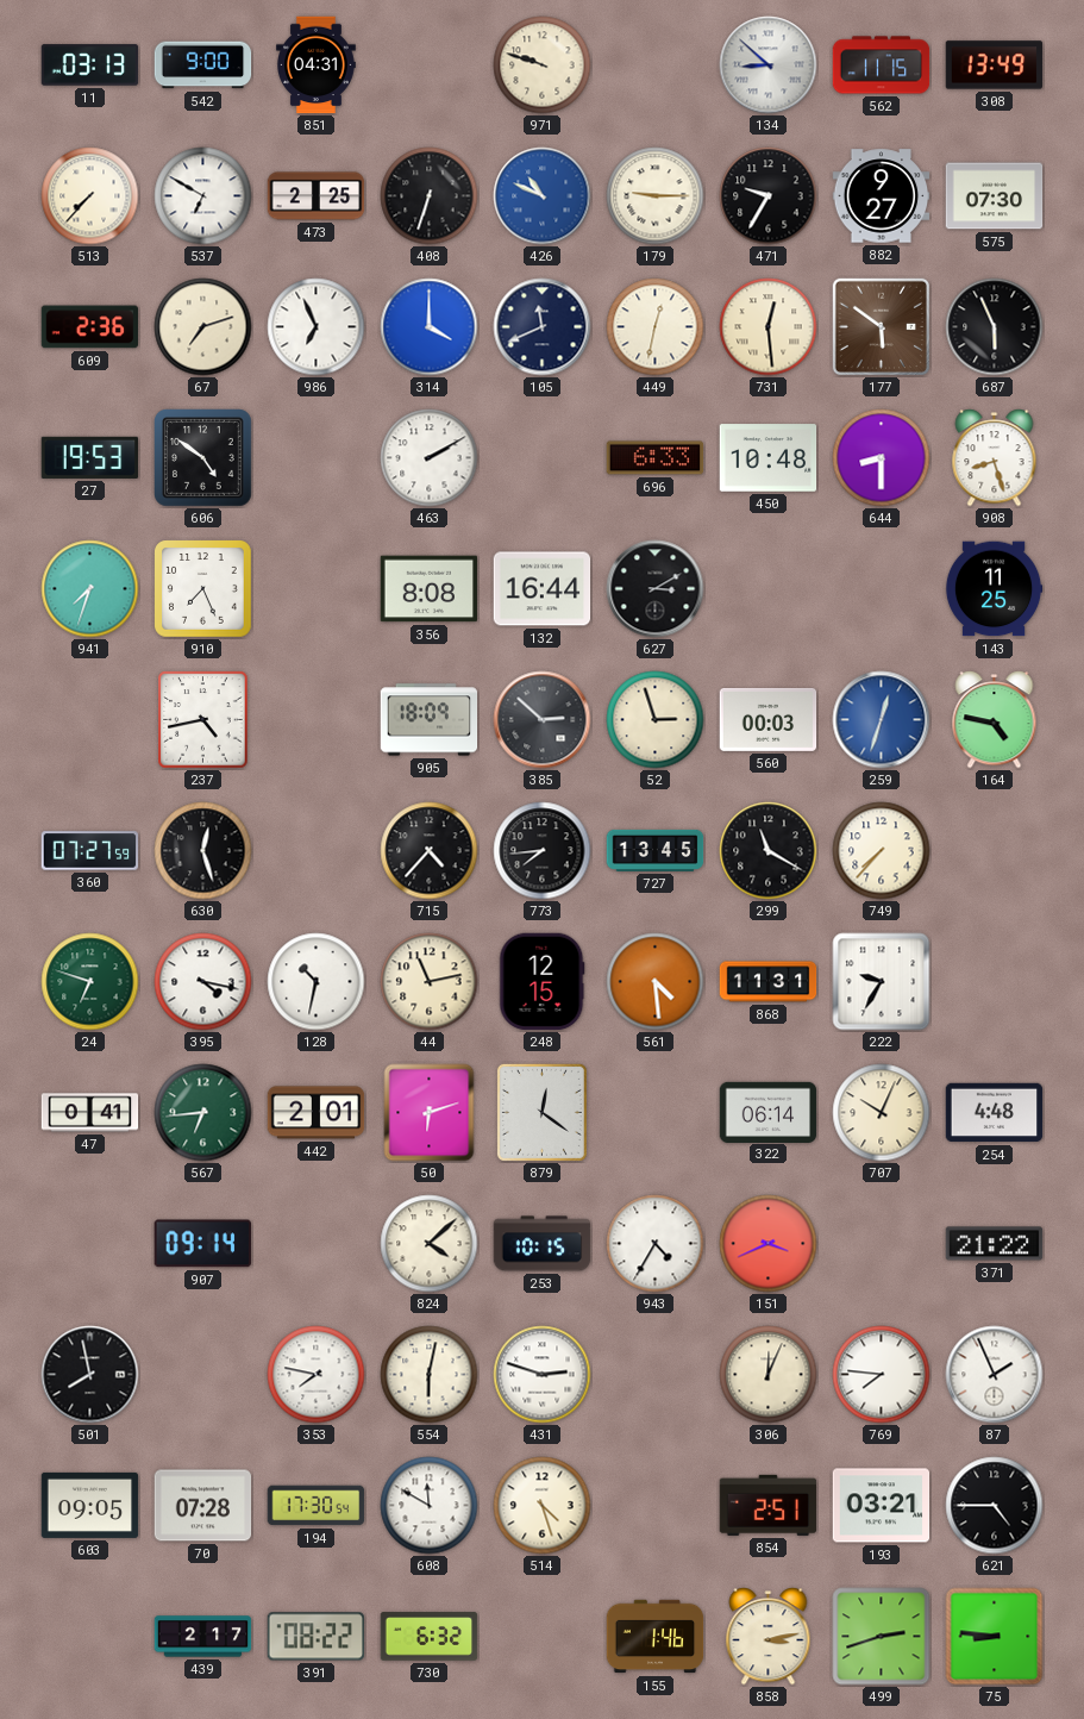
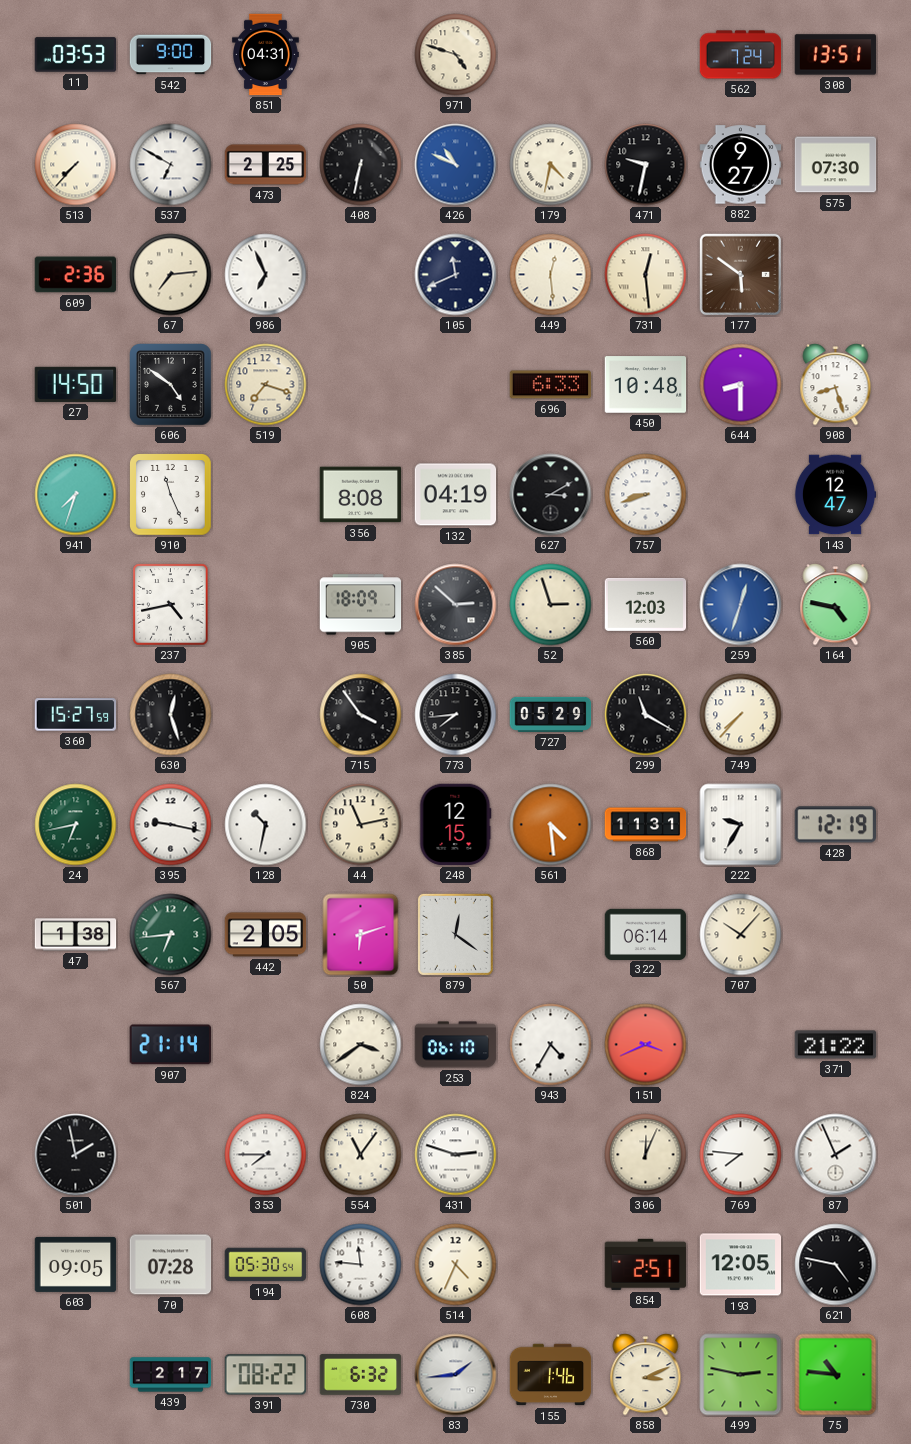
11: 03:13 -> 03:53
971: 9:48 -> 4:48
134: 8:52 -> none
562: 11:15 -> 7:24
308: 13:49 -> 13:51
408: 6:33 -> 6:32
179: 9:15 -> 4:32
471: 9:35 -> 9:32
67: 7:12 -> 7:14
314: 4:00 -> none
449: 12:32 -> 12:29
687: 5:56 -> none
27: 19:53 -> 14:50
519: none -> 7:18
463: 2:10 -> none
910: 7:26 -> 11:26
132: 16:44 -> 04:19
757: none -> 8:42
143: 11:25 -> 12:47
560: 00:03 -> 12:03
360: 07:27 -> 15:27
715: 4:37 -> 3:54
727: 13:45 -> 05:29
24: 6:48 -> 6:43
395: 4:17 -> 9:17
428: none -> 12:19
47: 0:41 -> 1:38
442: 2:01 -> 2:05
707: 10:04 -> 10:07
254: 4:48 -> none
907: 09:14 -> 21:14
824: 4:08 -> 3:39
253: 10:15 -> 06:10
501: 7:58 -> 1:58
353: 7:47 -> 7:45
554: 6:02 -> 11:06
194: 17:30 -> 05:30
608: 11:50 -> 11:46
514: 4:27 -> 4:34
193: 03:21 -> 12:05
621: 4:45 -> 4:47
83: none -> 1:44
858: 3:13 -> 3:11
499: 2:42 -> 2:47
75: 8:46 -> 10:46
